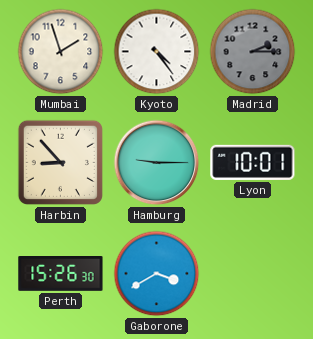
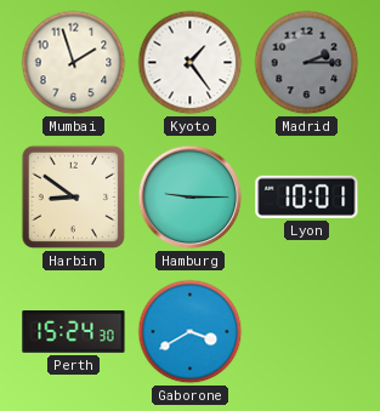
Kyoto: 4:24 -> 1:24
Harbin: 8:53 -> 8:51
Perth: 15:26 -> 15:24
